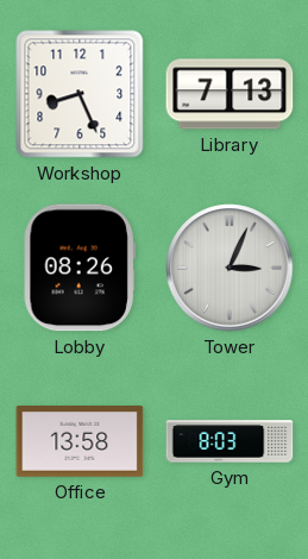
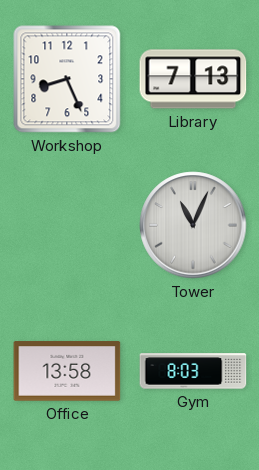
Lobby: 08:26 -> none
Tower: 3:04 -> 11:04
